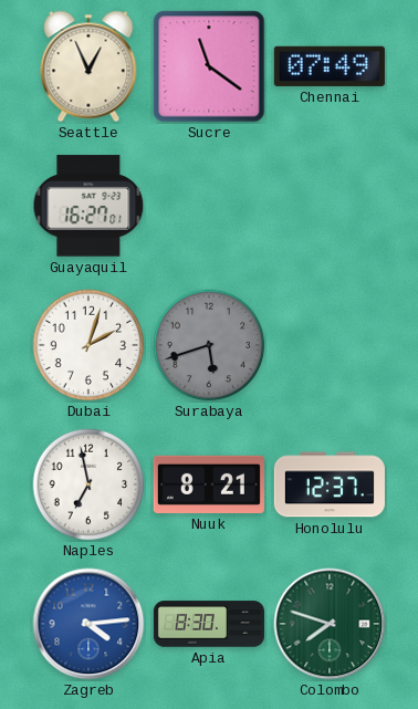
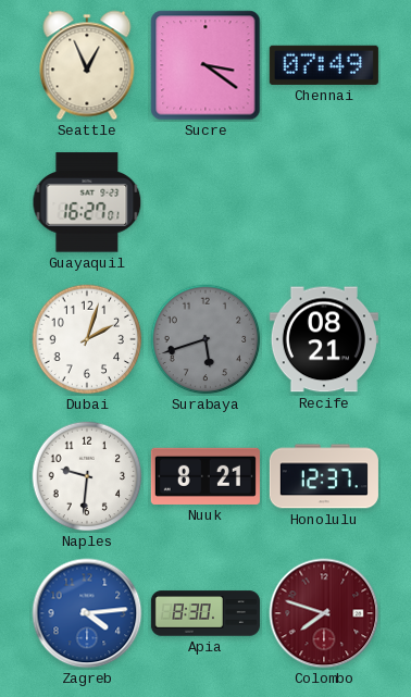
Sucre: 11:21 -> 3:21
Recife: none -> 08:21
Naples: 6:58 -> 9:31
Colombo dial: green -> burgundy
